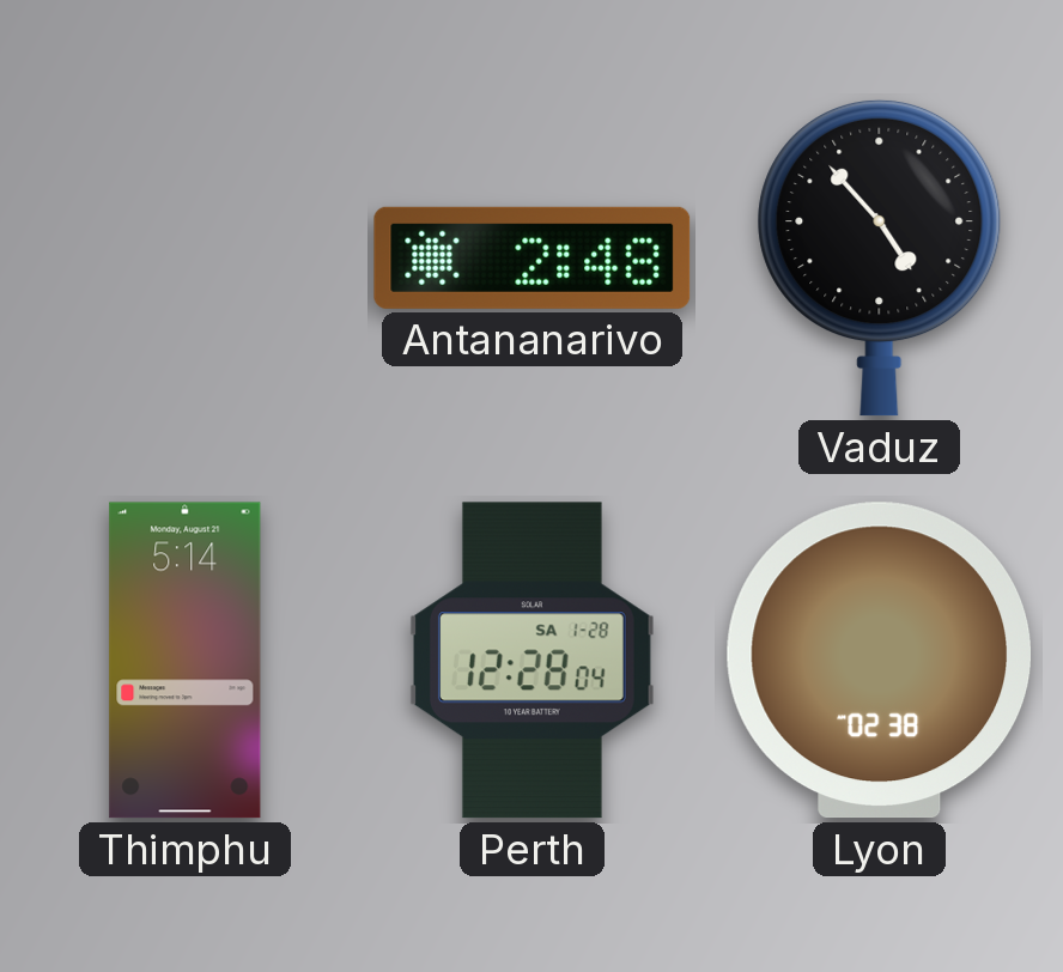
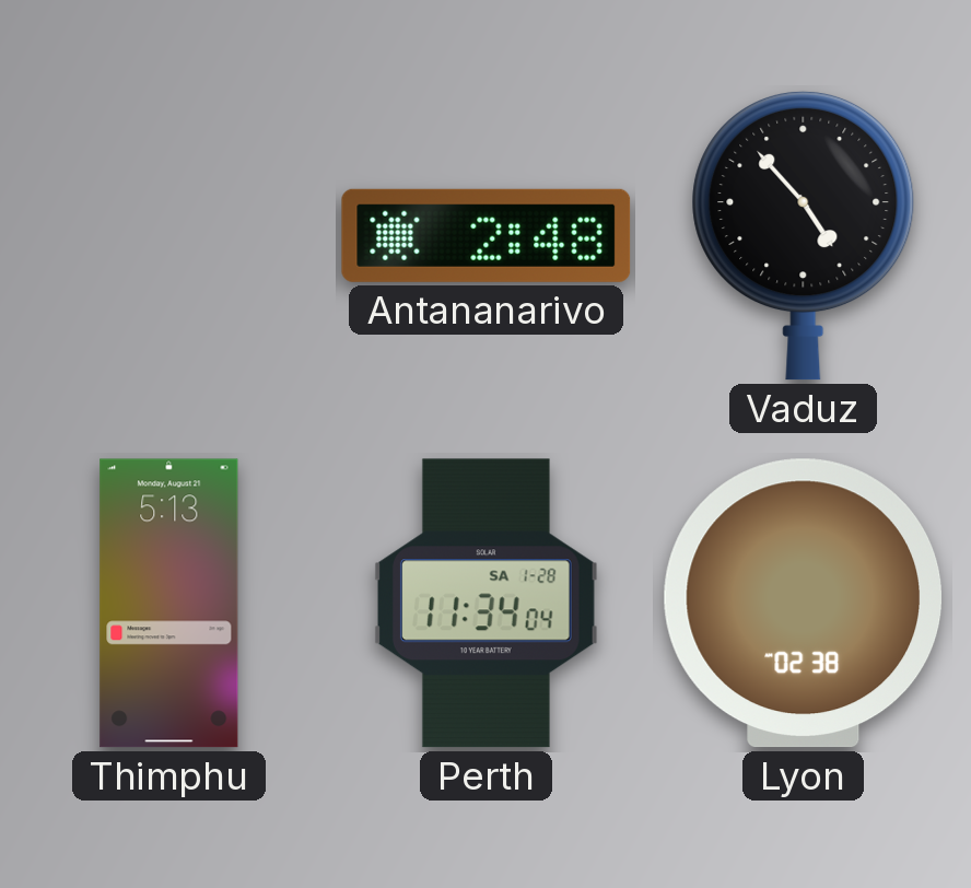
Thimphu: 5:14 -> 5:13
Perth: 12:28 -> 11:34
